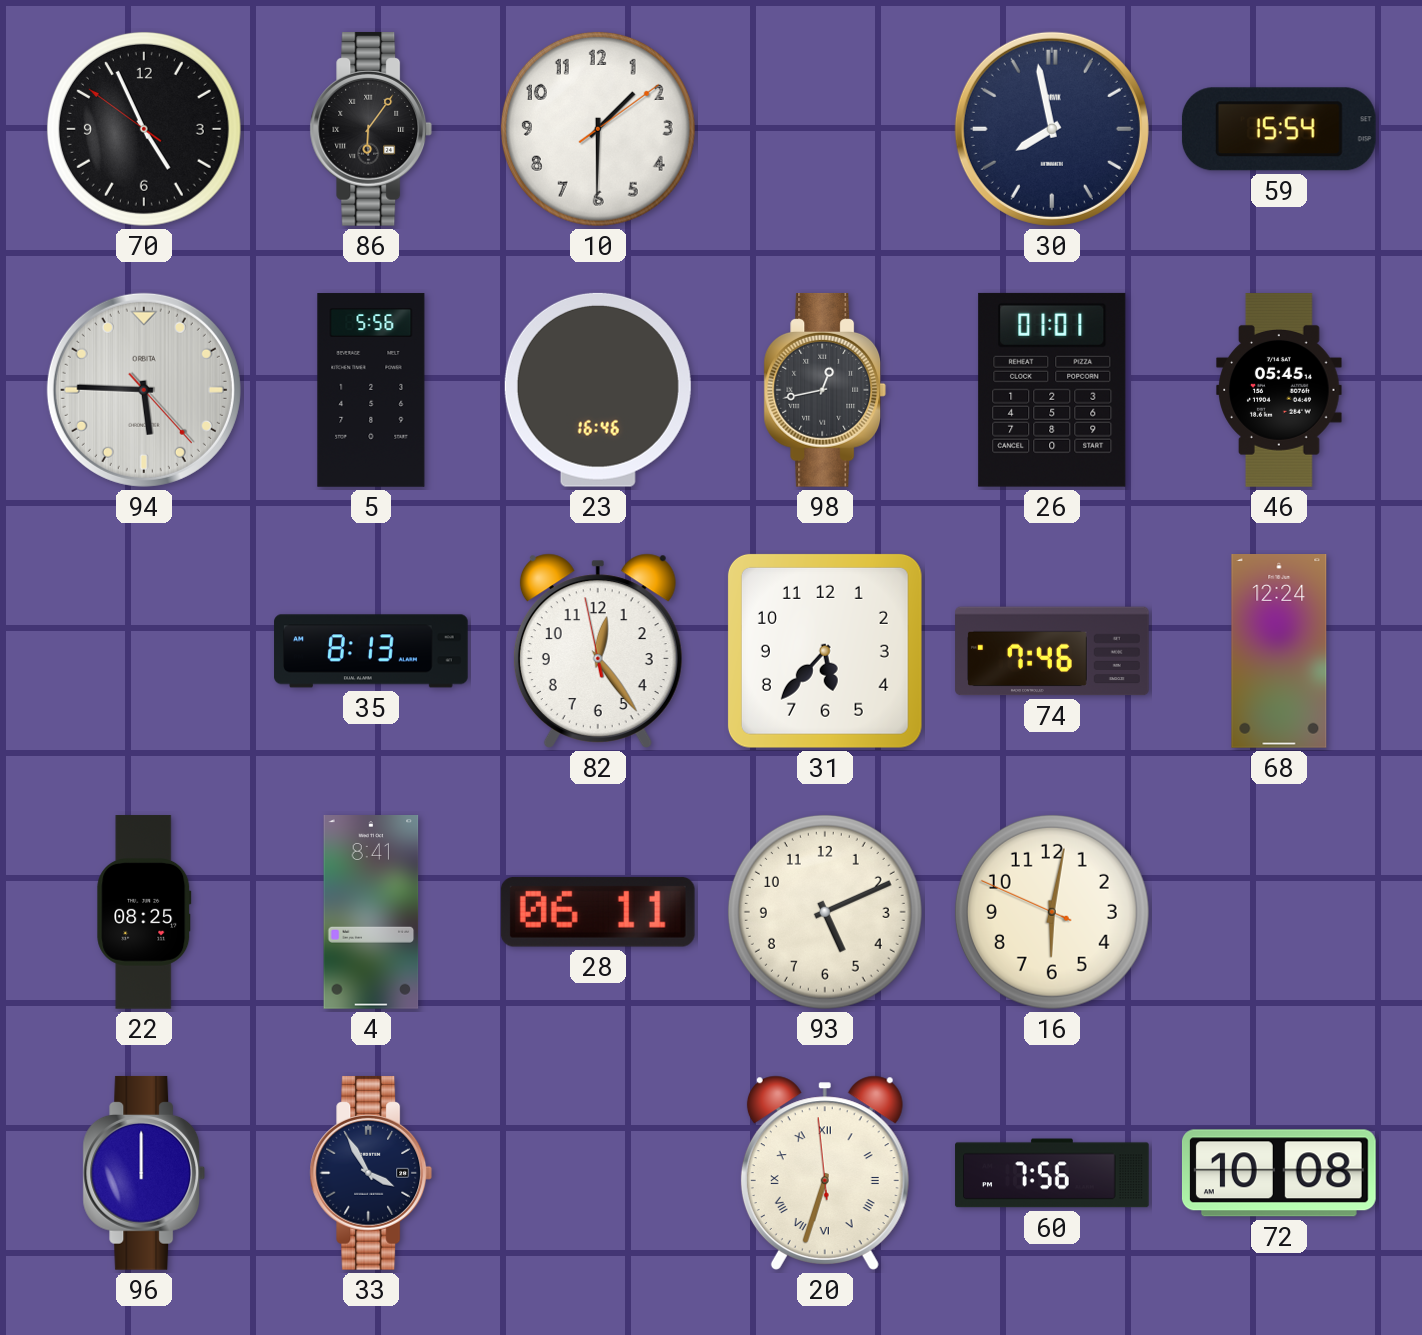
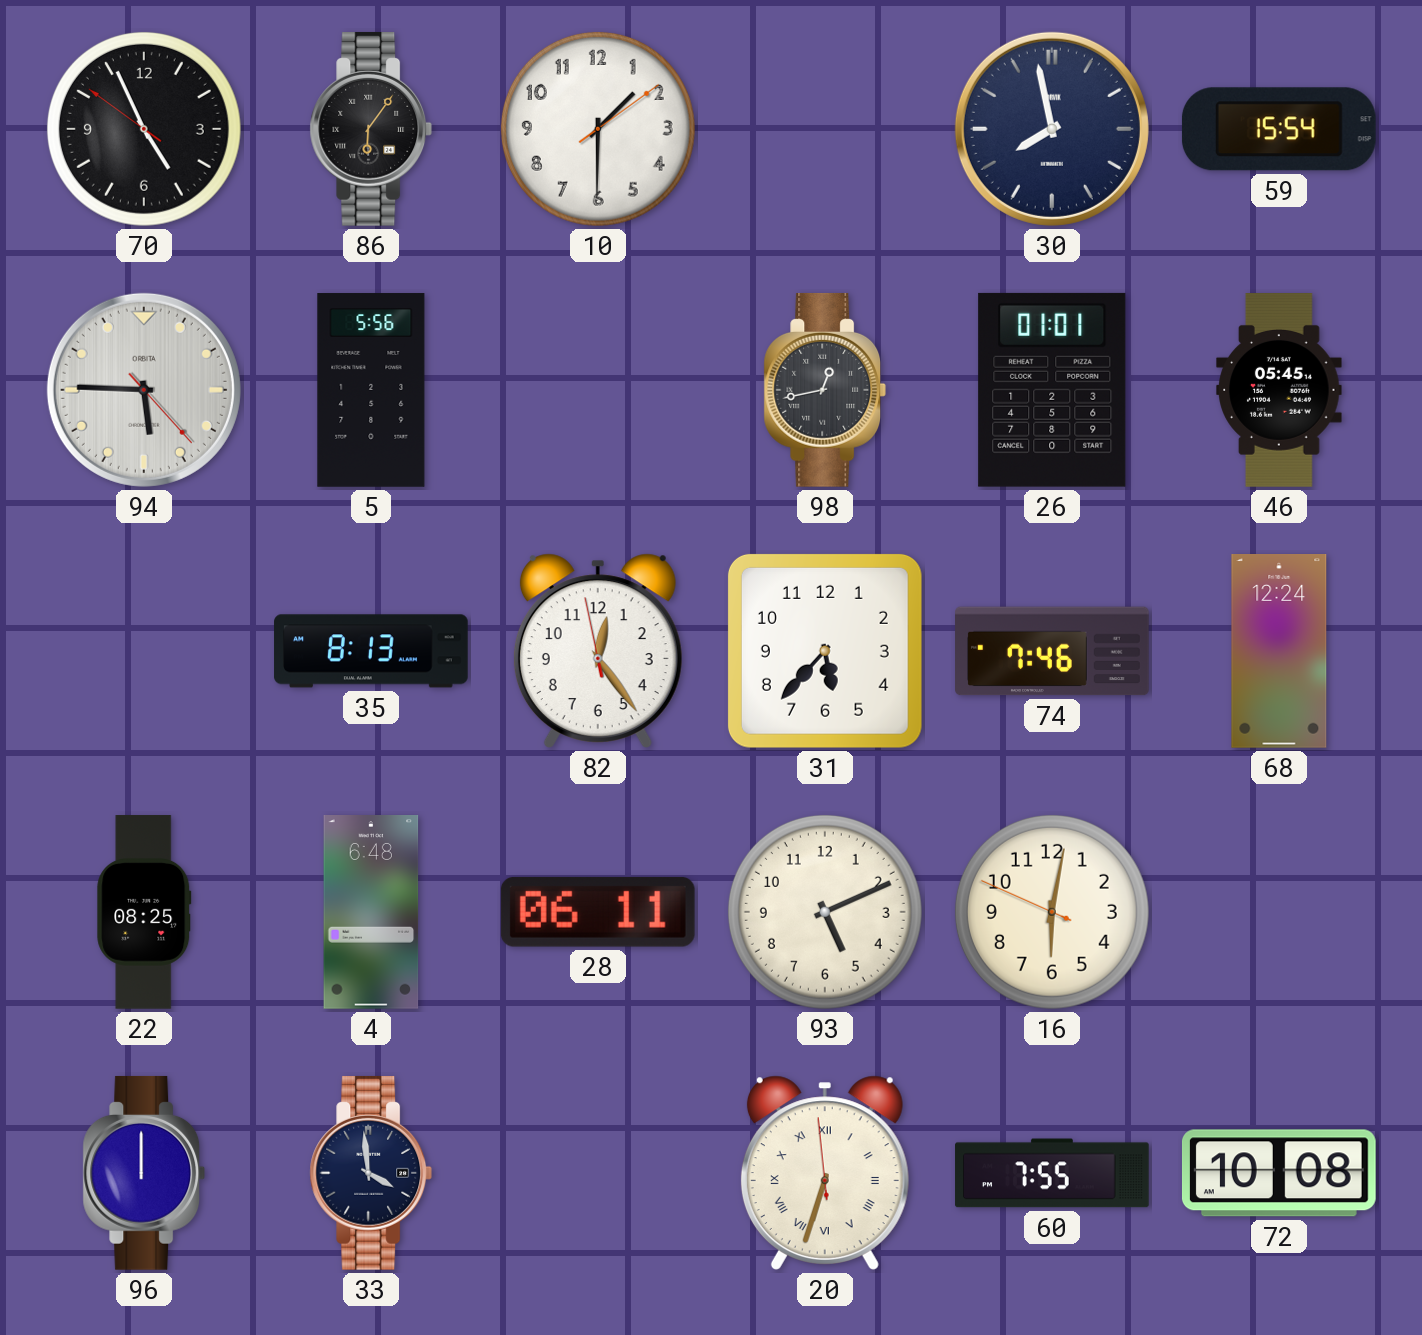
23: 16:46 -> none
4: 8:41 -> 6:48
33: 3:55 -> 3:59
60: 7:56 -> 7:55
